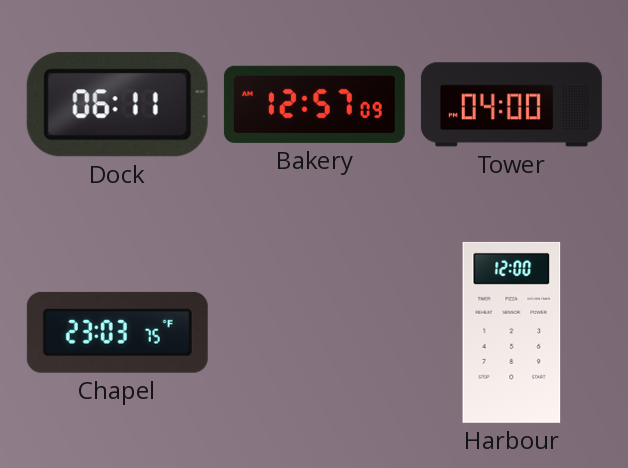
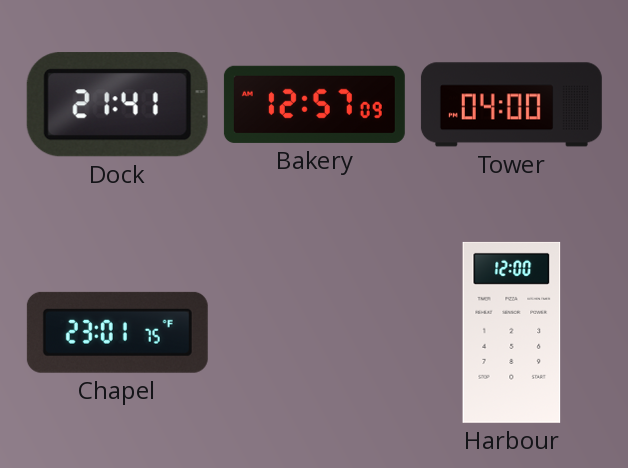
Dock: 06:11 -> 21:41
Chapel: 23:03 -> 23:01
